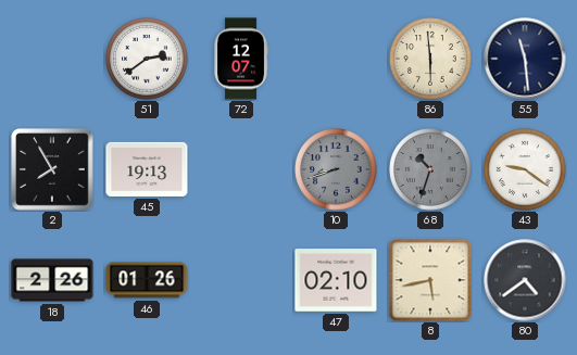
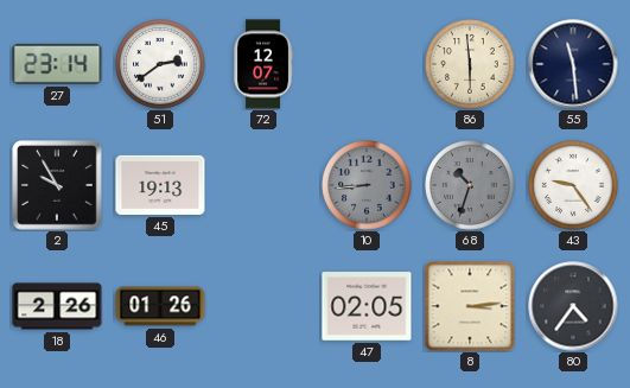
27: none -> 23:14
2: 7:55 -> 9:55
10: 8:42 -> 8:44
43: 9:21 -> 9:24
47: 02:10 -> 02:05
8: 5:43 -> 3:14
80: 4:39 -> 4:36
